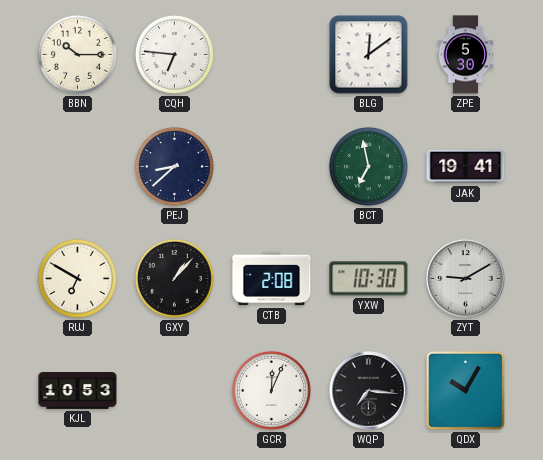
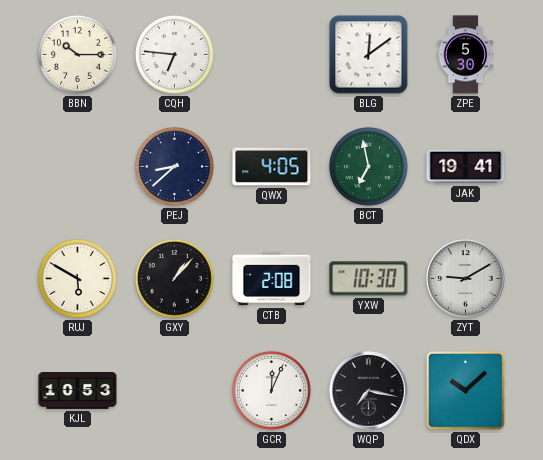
QWX: none -> 4:05
RUJ: 6:50 -> 5:50
WQP: 7:16 -> 7:17
QDX: 10:05 -> 10:08
